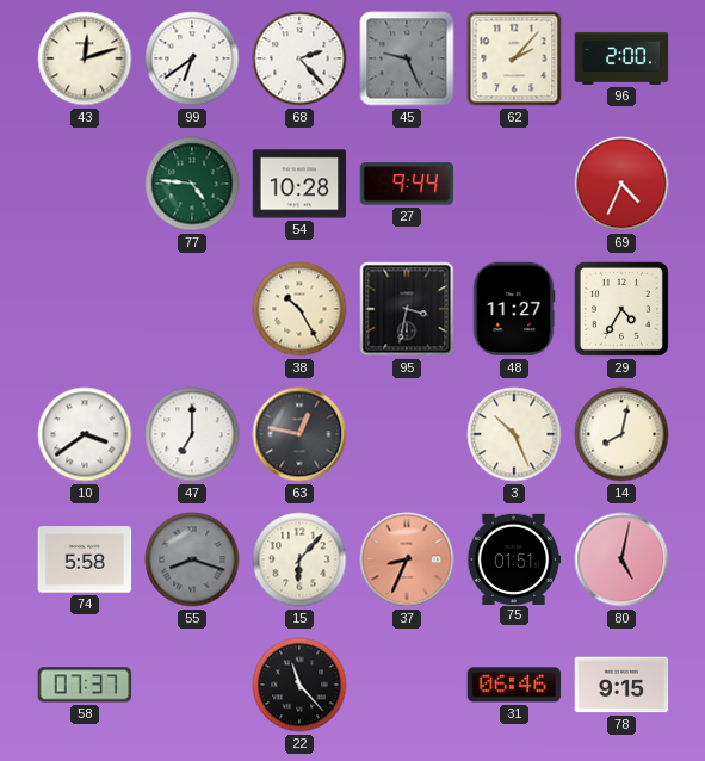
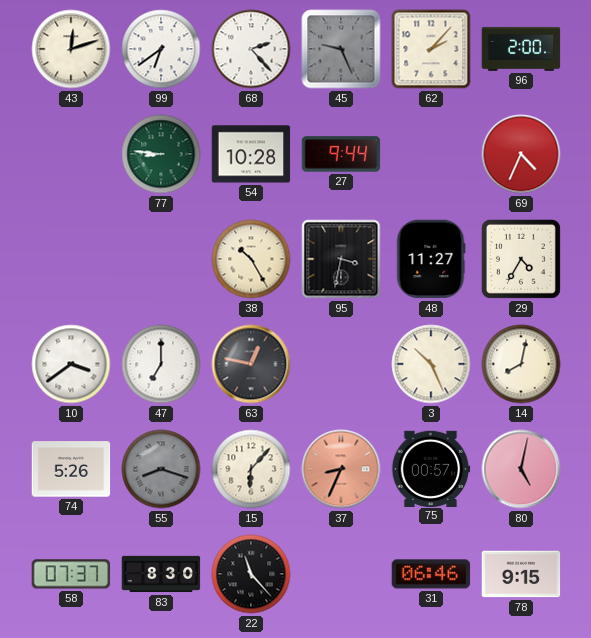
77: 4:46 -> 8:46
74: 5:58 -> 5:26
75: 01:51 -> 00:57
83: none -> 8:30
